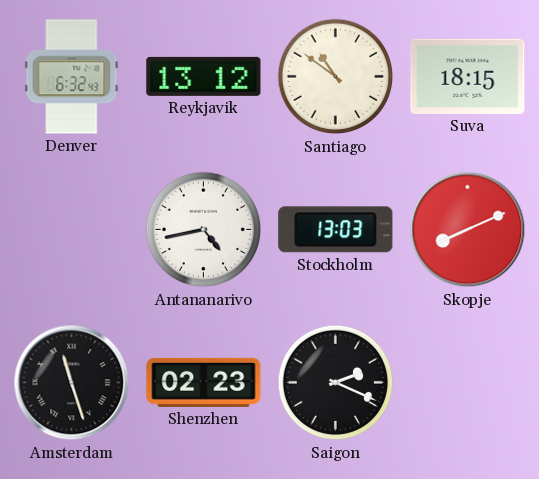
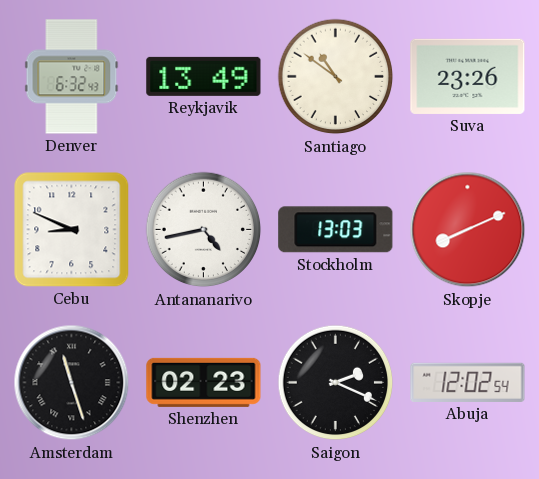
Reykjavik: 13:12 -> 13:49
Suva: 18:15 -> 23:26
Cebu: none -> 8:49
Abuja: none -> 12:02
